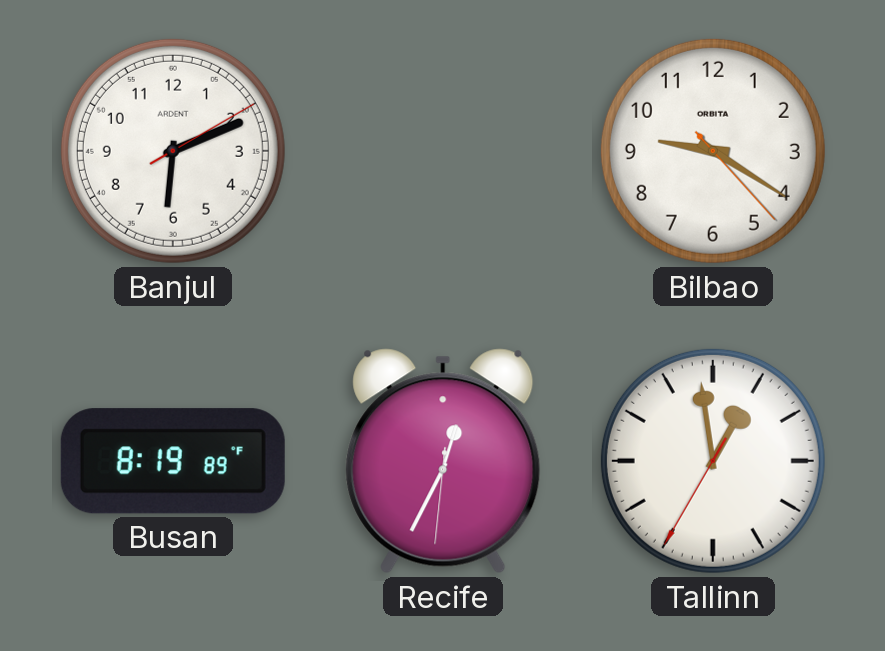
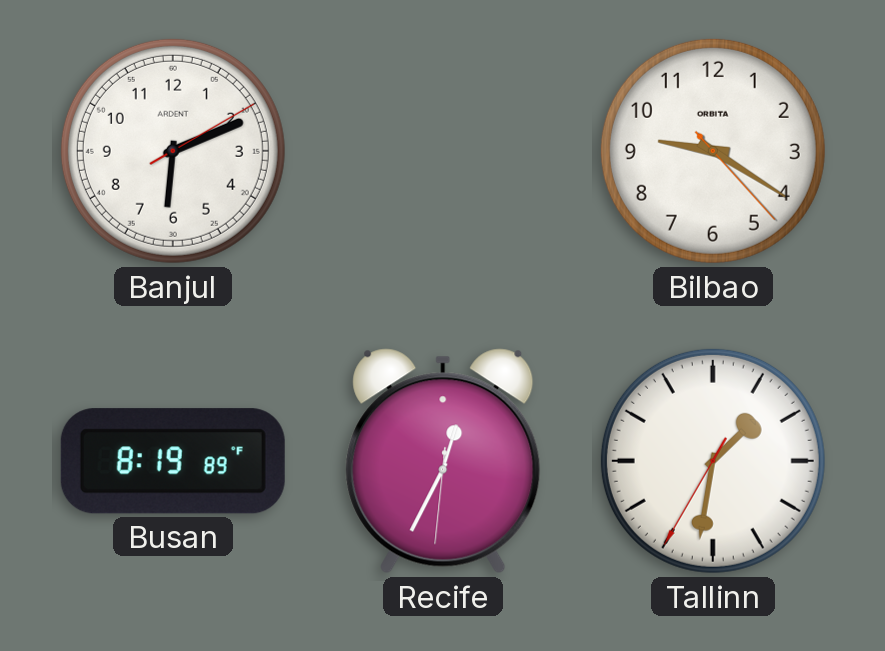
Tallinn: 12:58 -> 1:31
